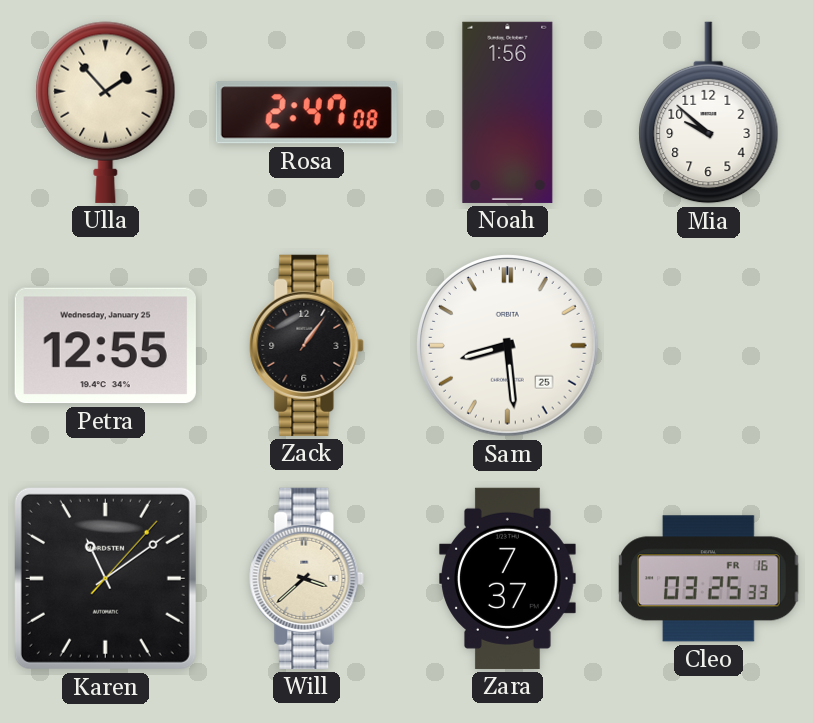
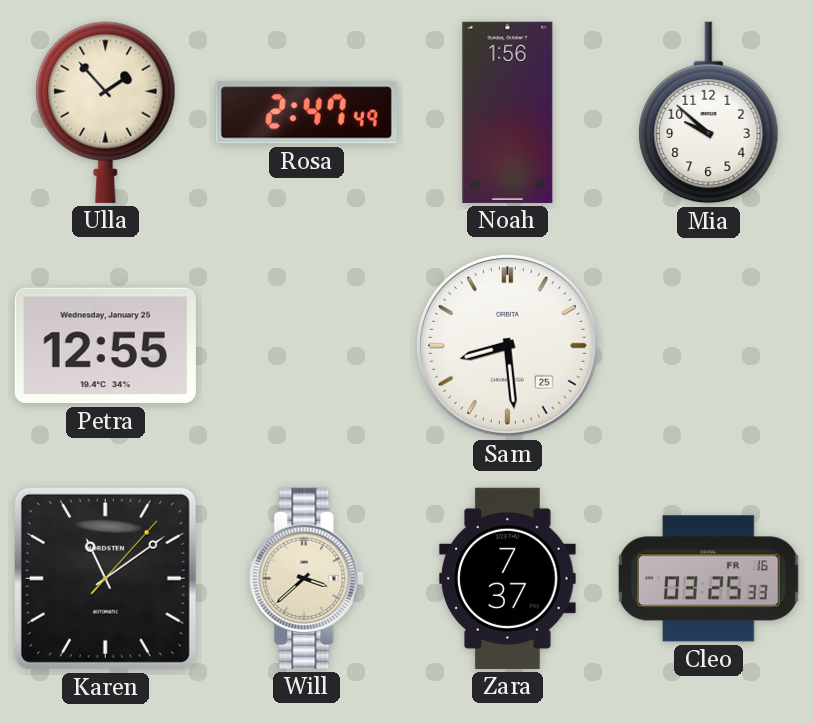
Rosa: 2:47:08 -> 2:47:49
Zack: 1:06 -> none
